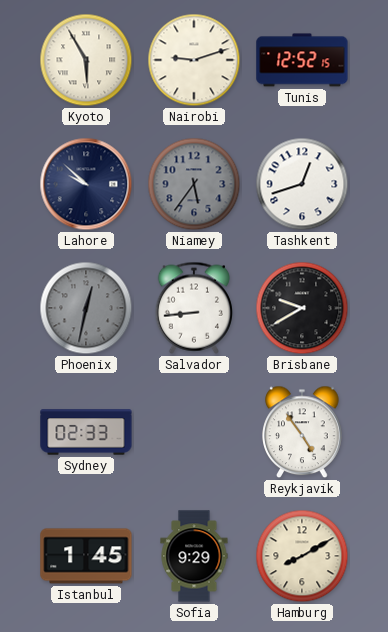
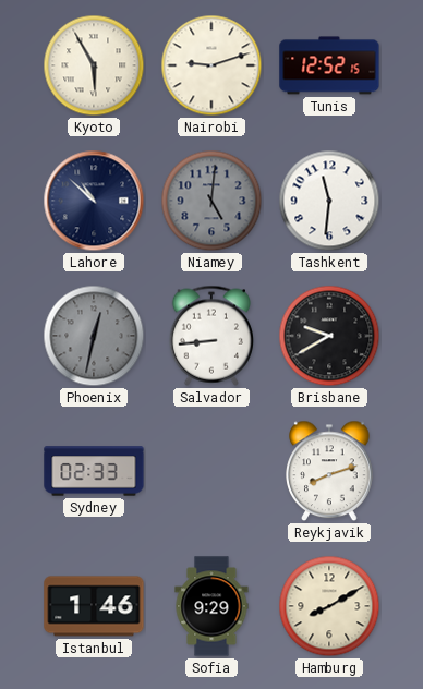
Lahore: 9:52 -> 10:52
Niamey: 5:36 -> 5:01
Tashkent: 12:42 -> 11:31
Reykjavik: 4:54 -> 8:12
Istanbul: 1:45 -> 1:46
